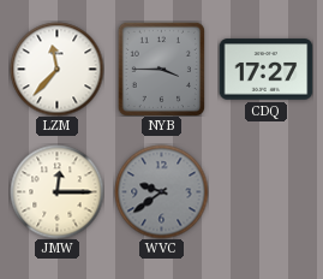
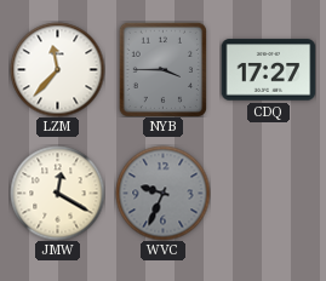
JMW: 12:15 -> 12:20
WVC: 9:39 -> 9:34
